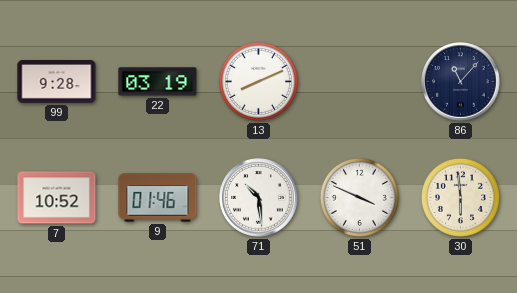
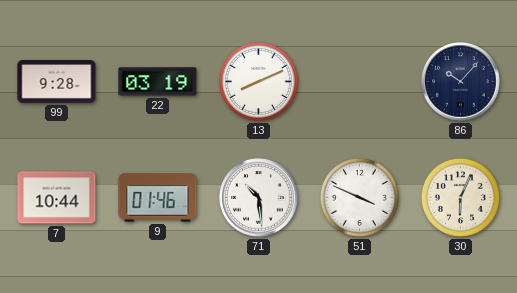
86: 11:07 -> 10:07
7: 10:52 -> 10:44
30: 5:59 -> 6:04
